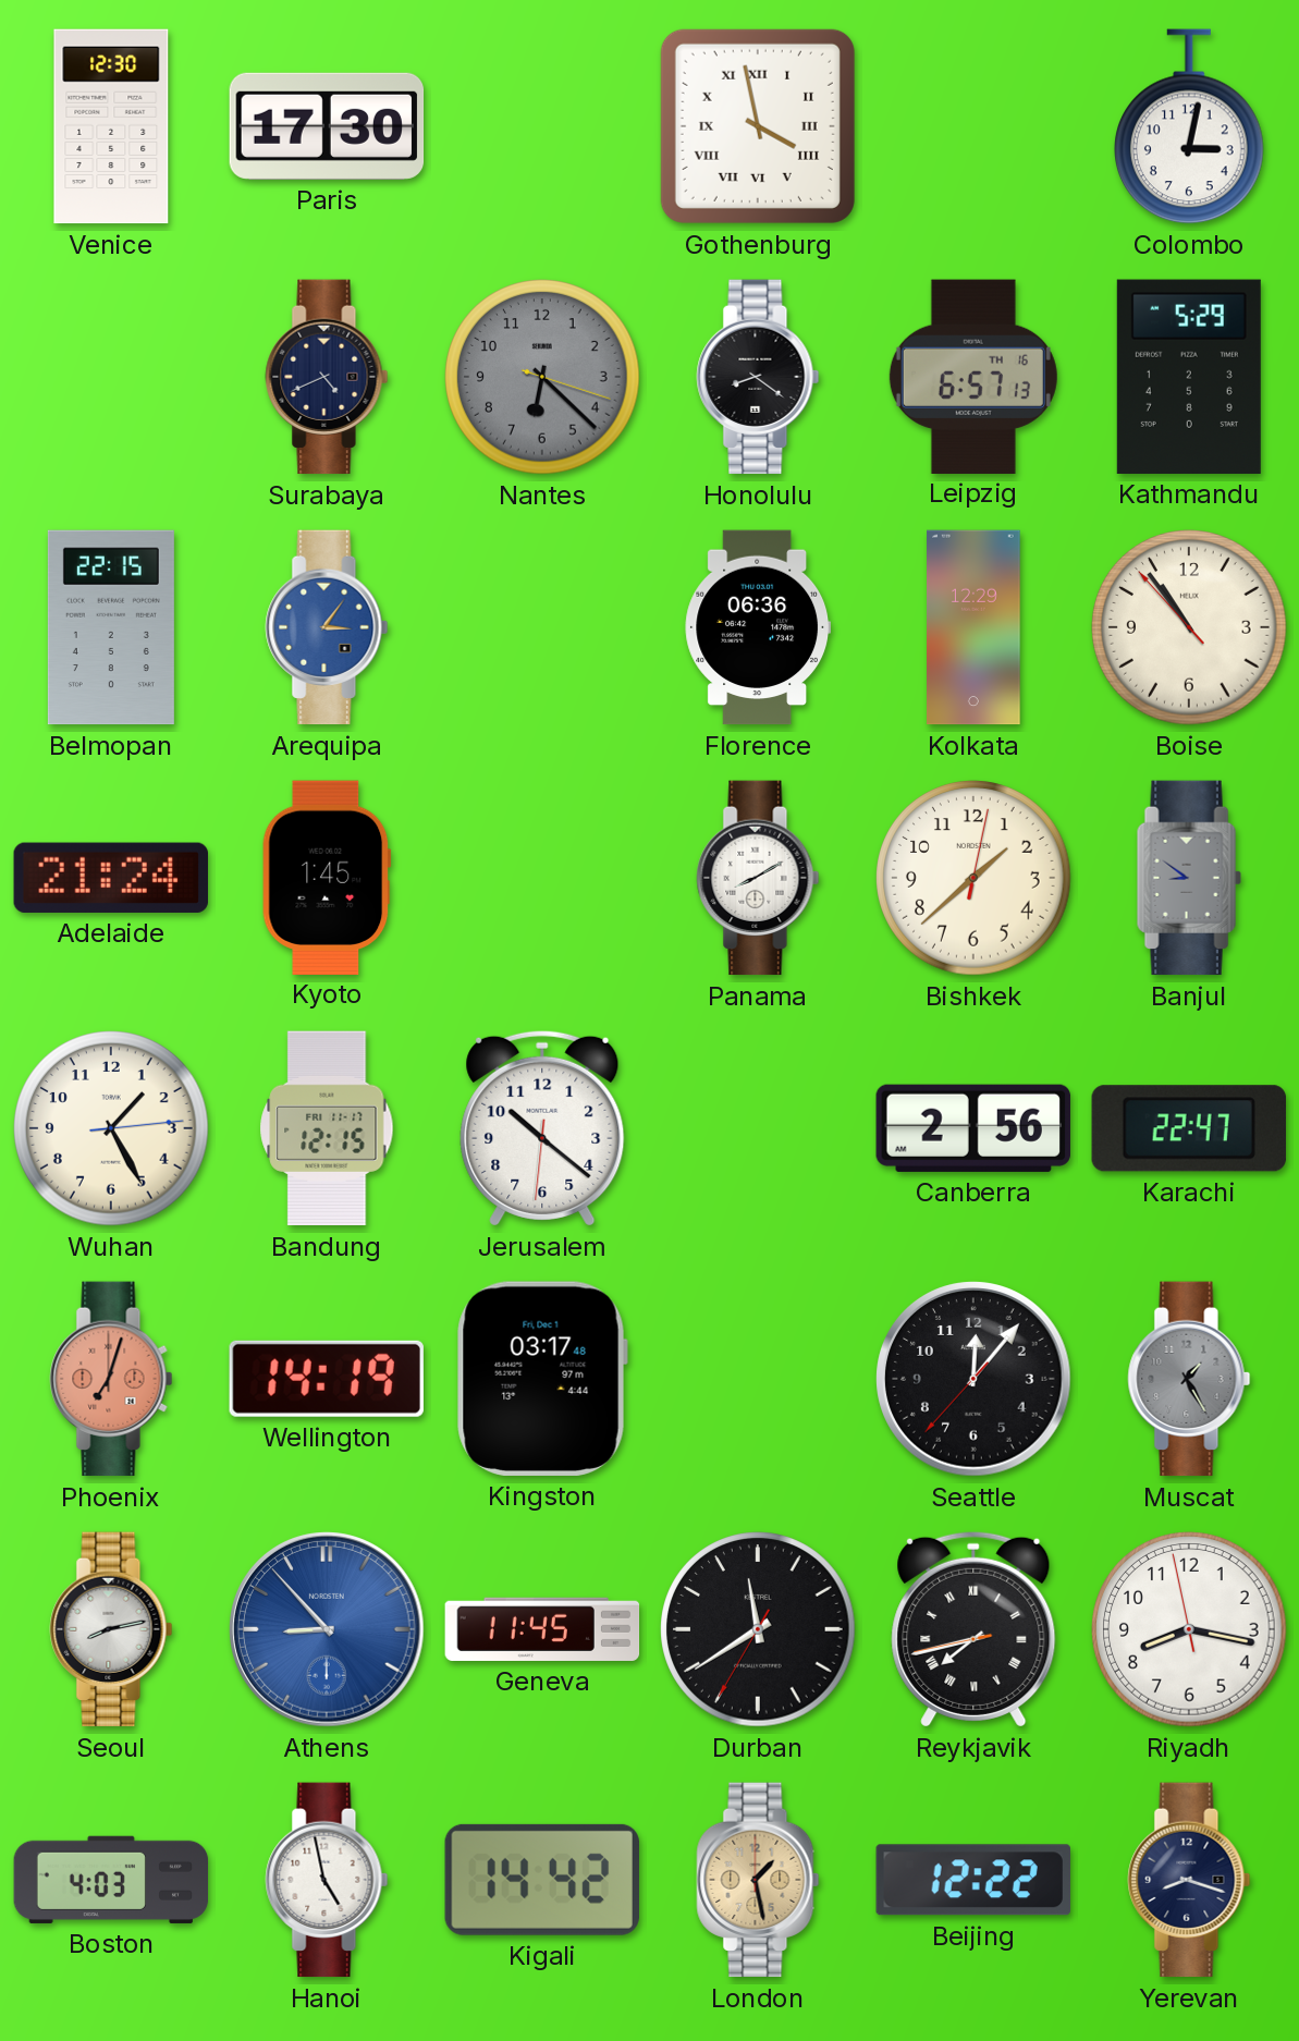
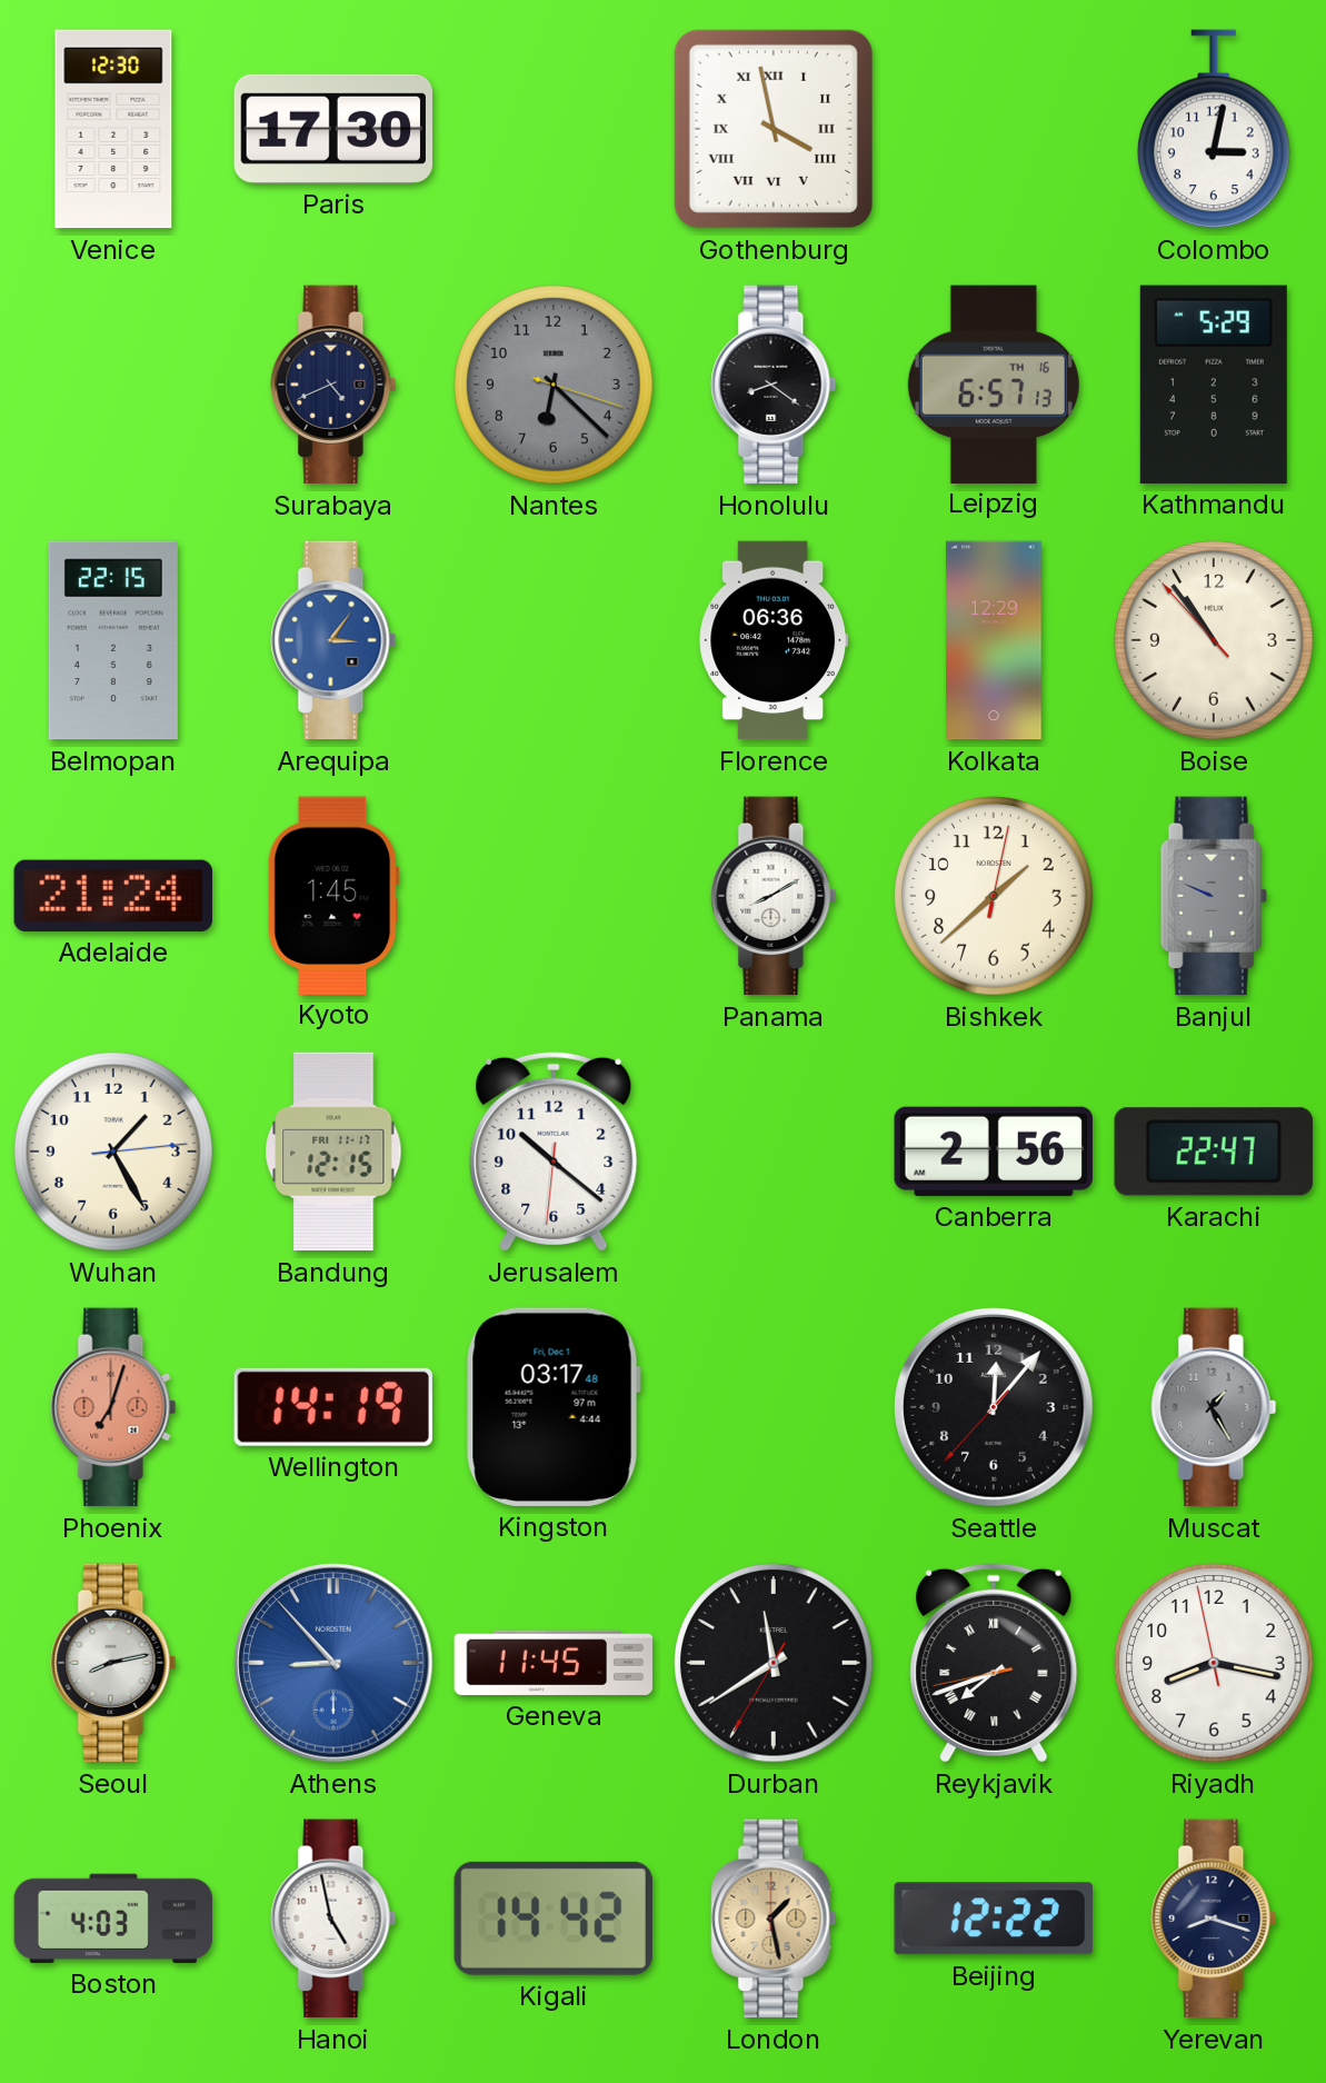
Banjul: 8:51 -> 9:49
Reykjavik: 7:42 -> 7:41
